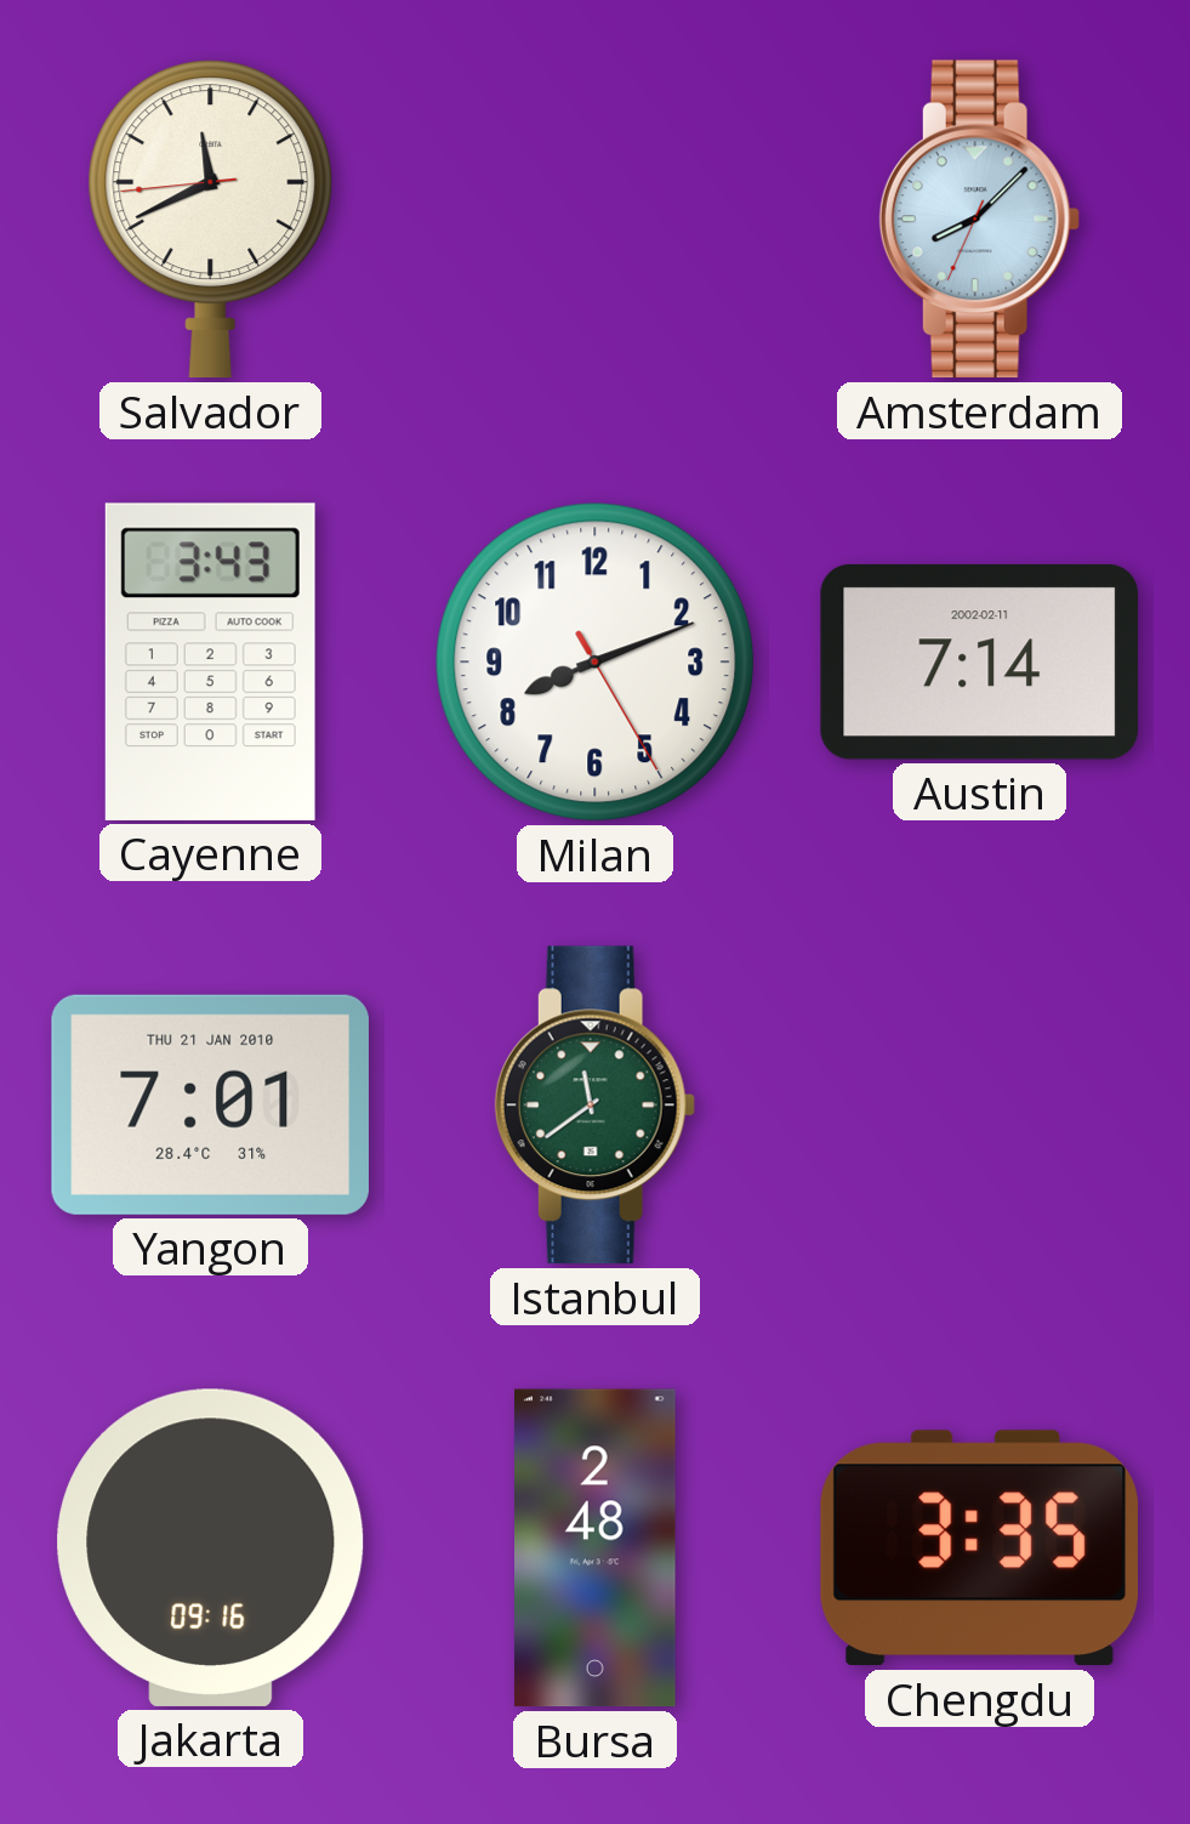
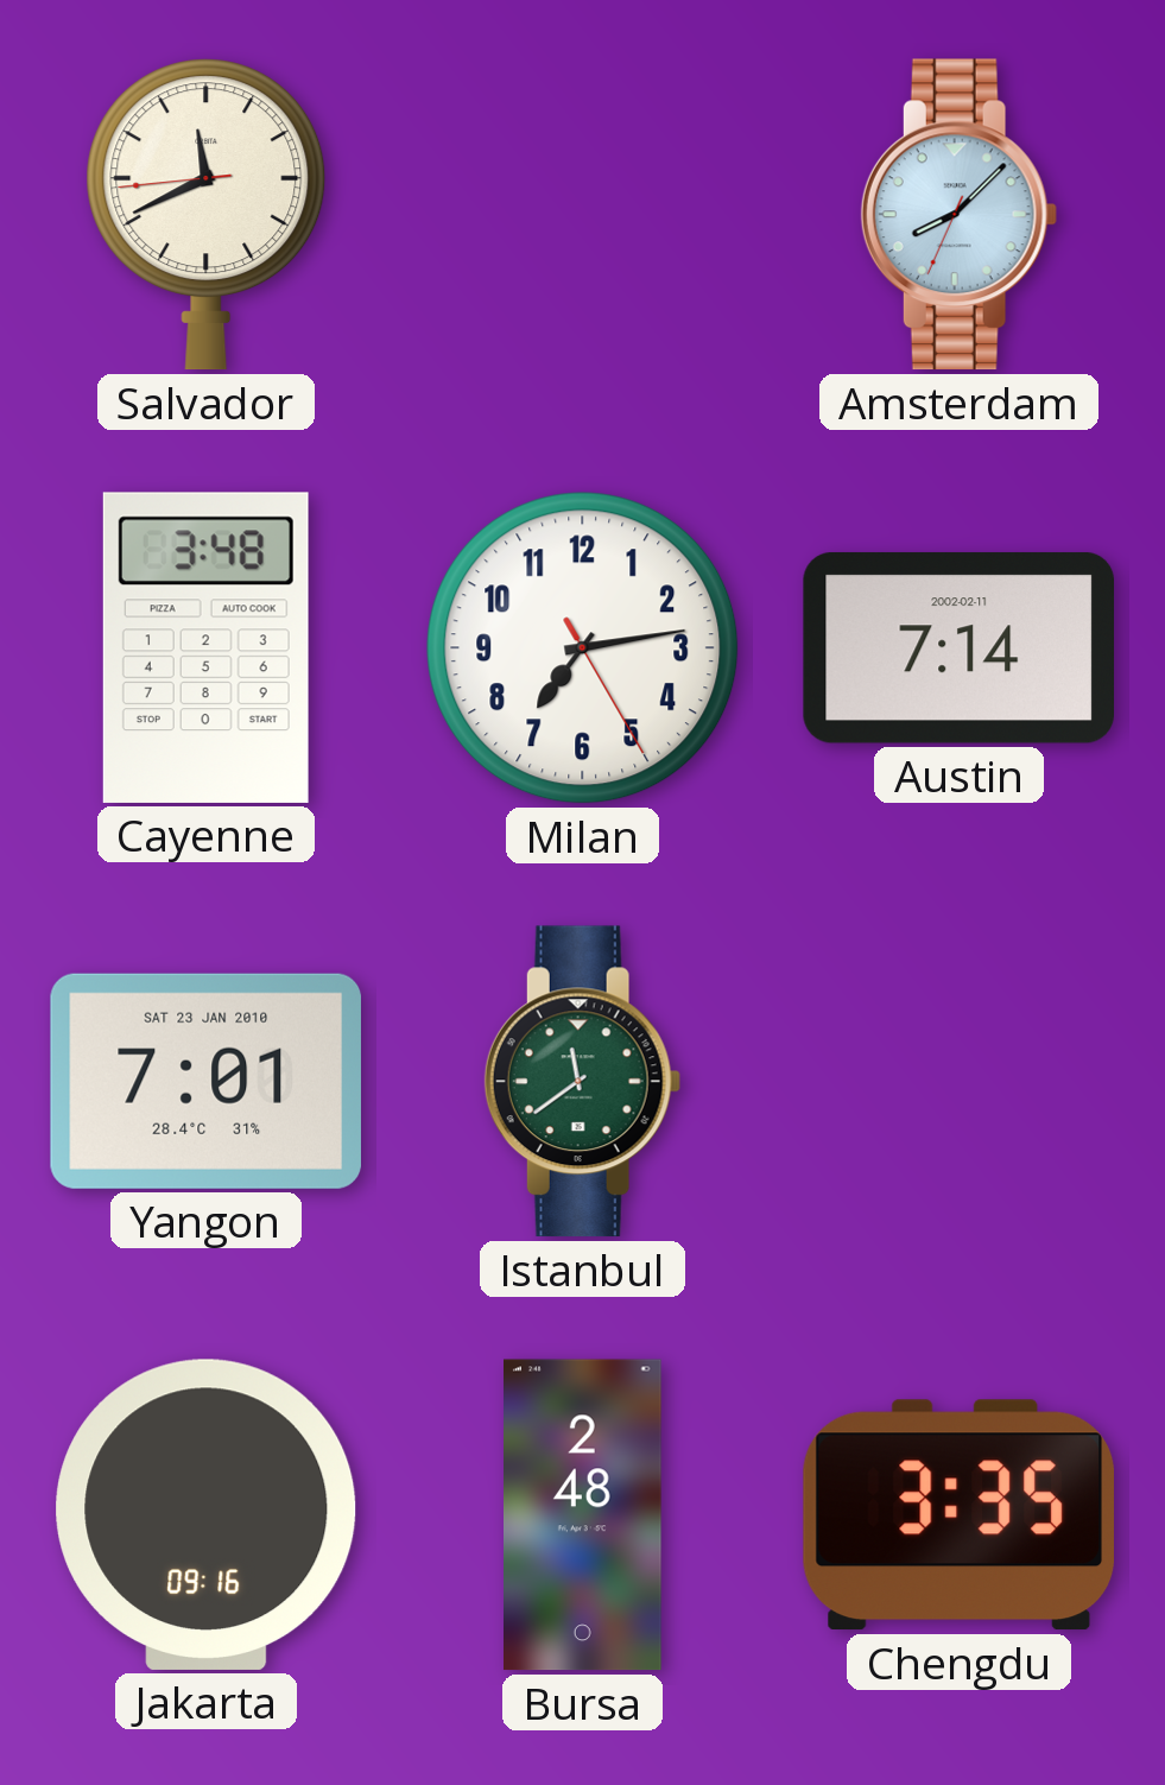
Cayenne: 3:43 -> 3:48
Milan: 8:11 -> 7:13
Yangon date: THU 21 JAN 2010 -> SAT 23 JAN 2010
